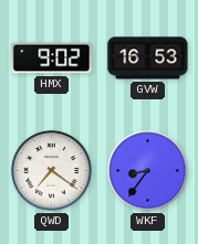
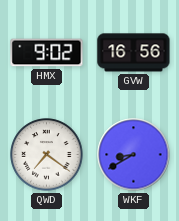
GVW: 16:53 -> 16:56
WKF: 8:36 -> 8:40
